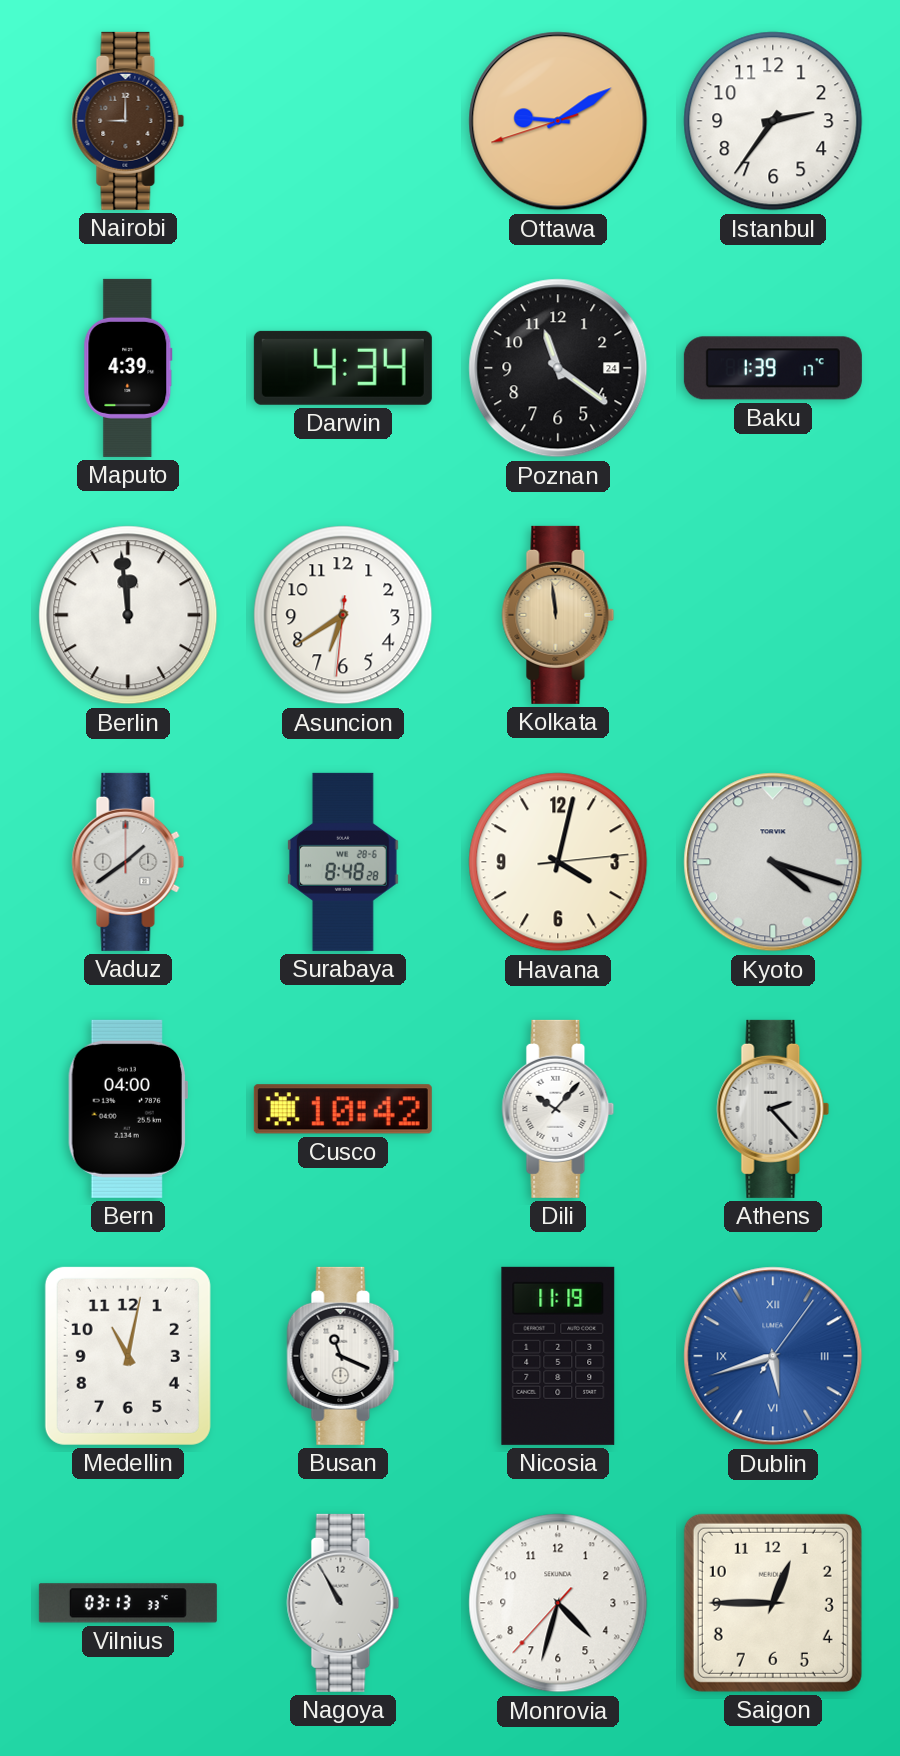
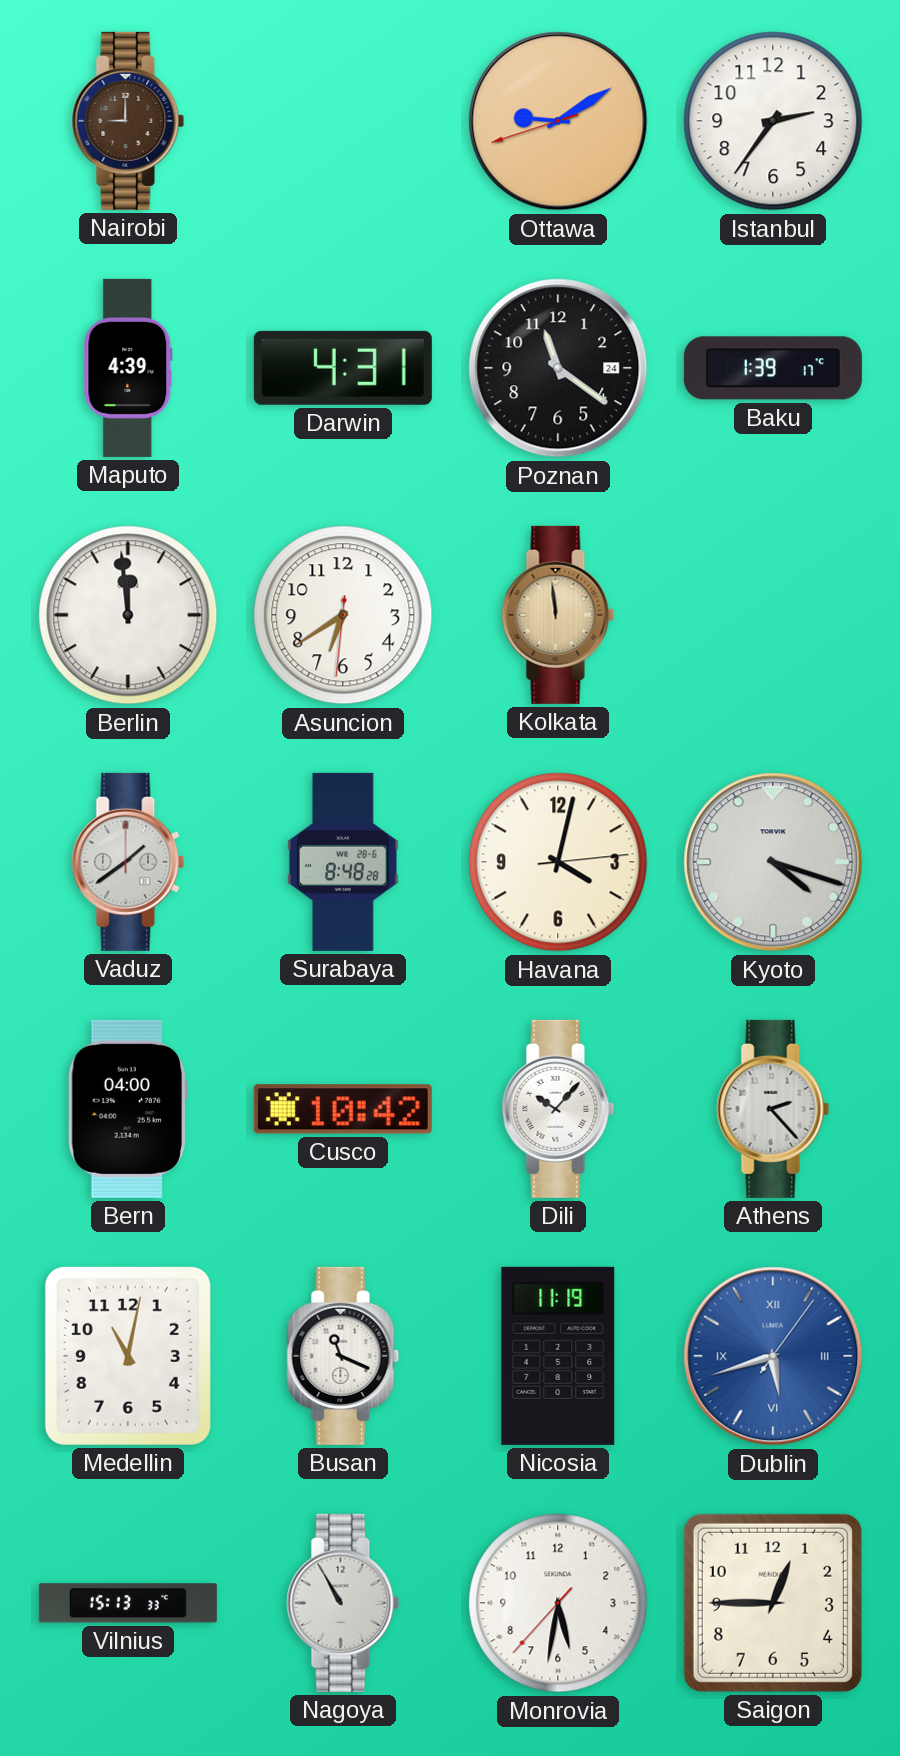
Darwin: 4:34 -> 4:31
Vilnius: 03:13 -> 15:13
Monrovia: 4:32 -> 5:31
